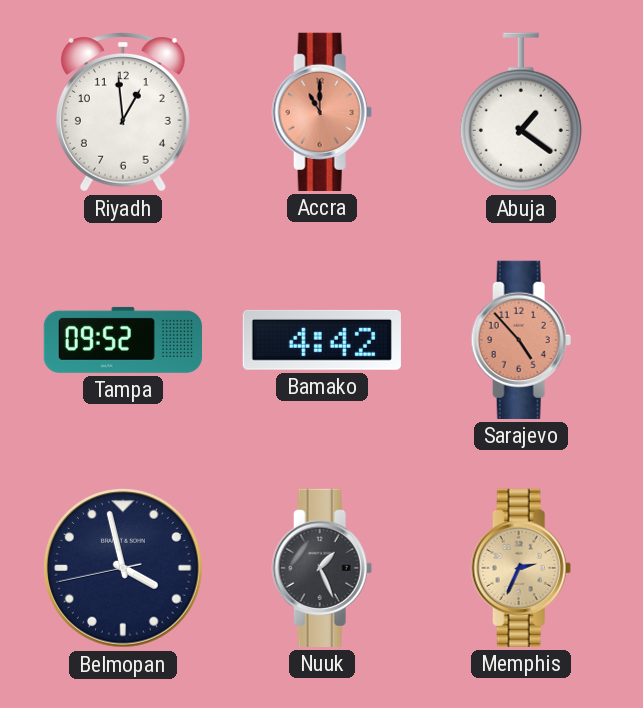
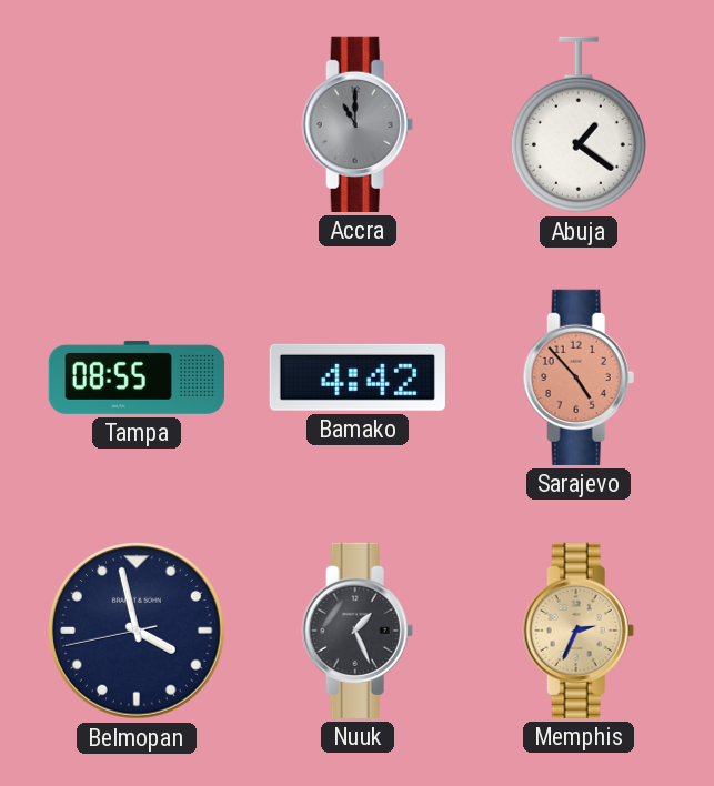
Riyadh: 12:59 -> none
Accra dial: salmon -> grey
Tampa: 09:52 -> 08:55
